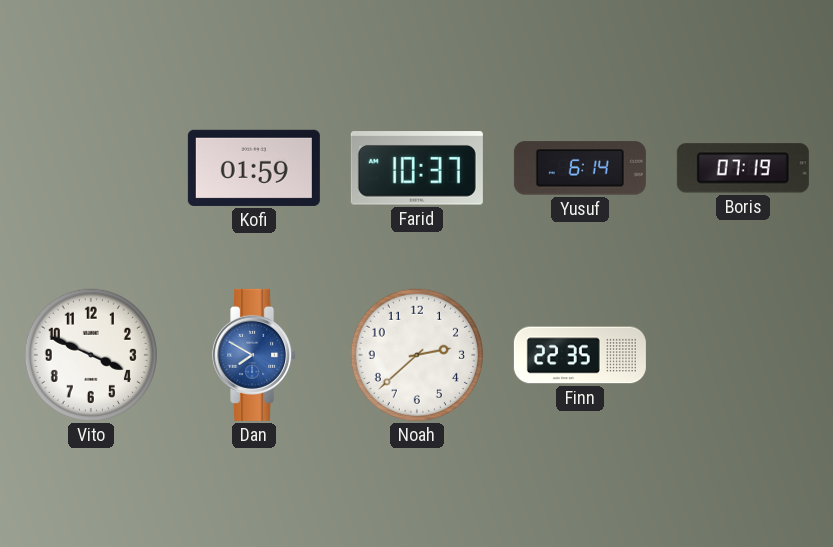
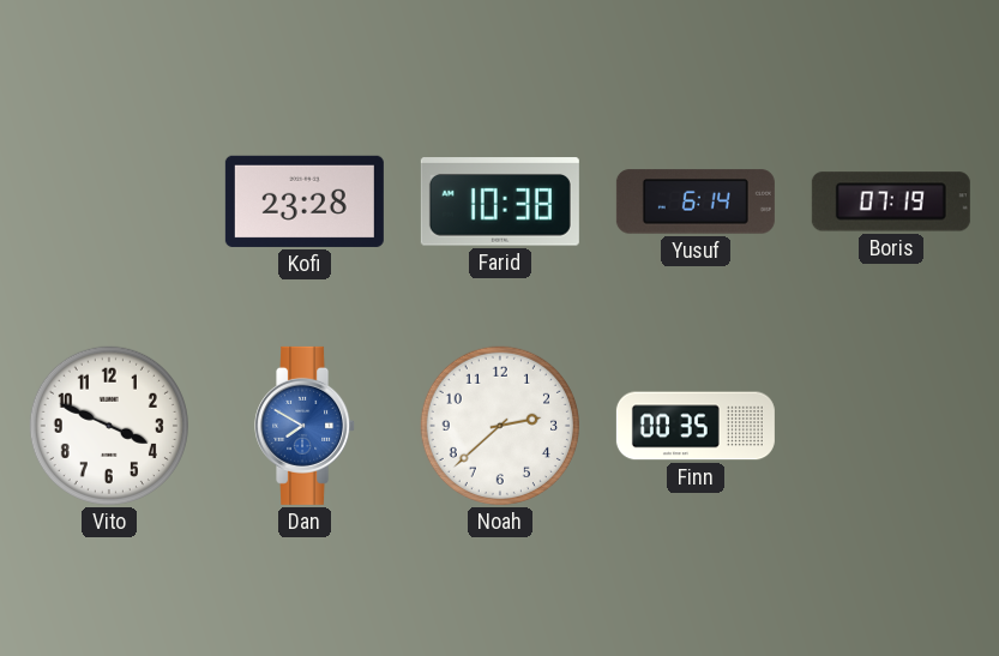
Kofi: 01:59 -> 23:28
Farid: 10:37 -> 10:38
Finn: 22:35 -> 00:35
